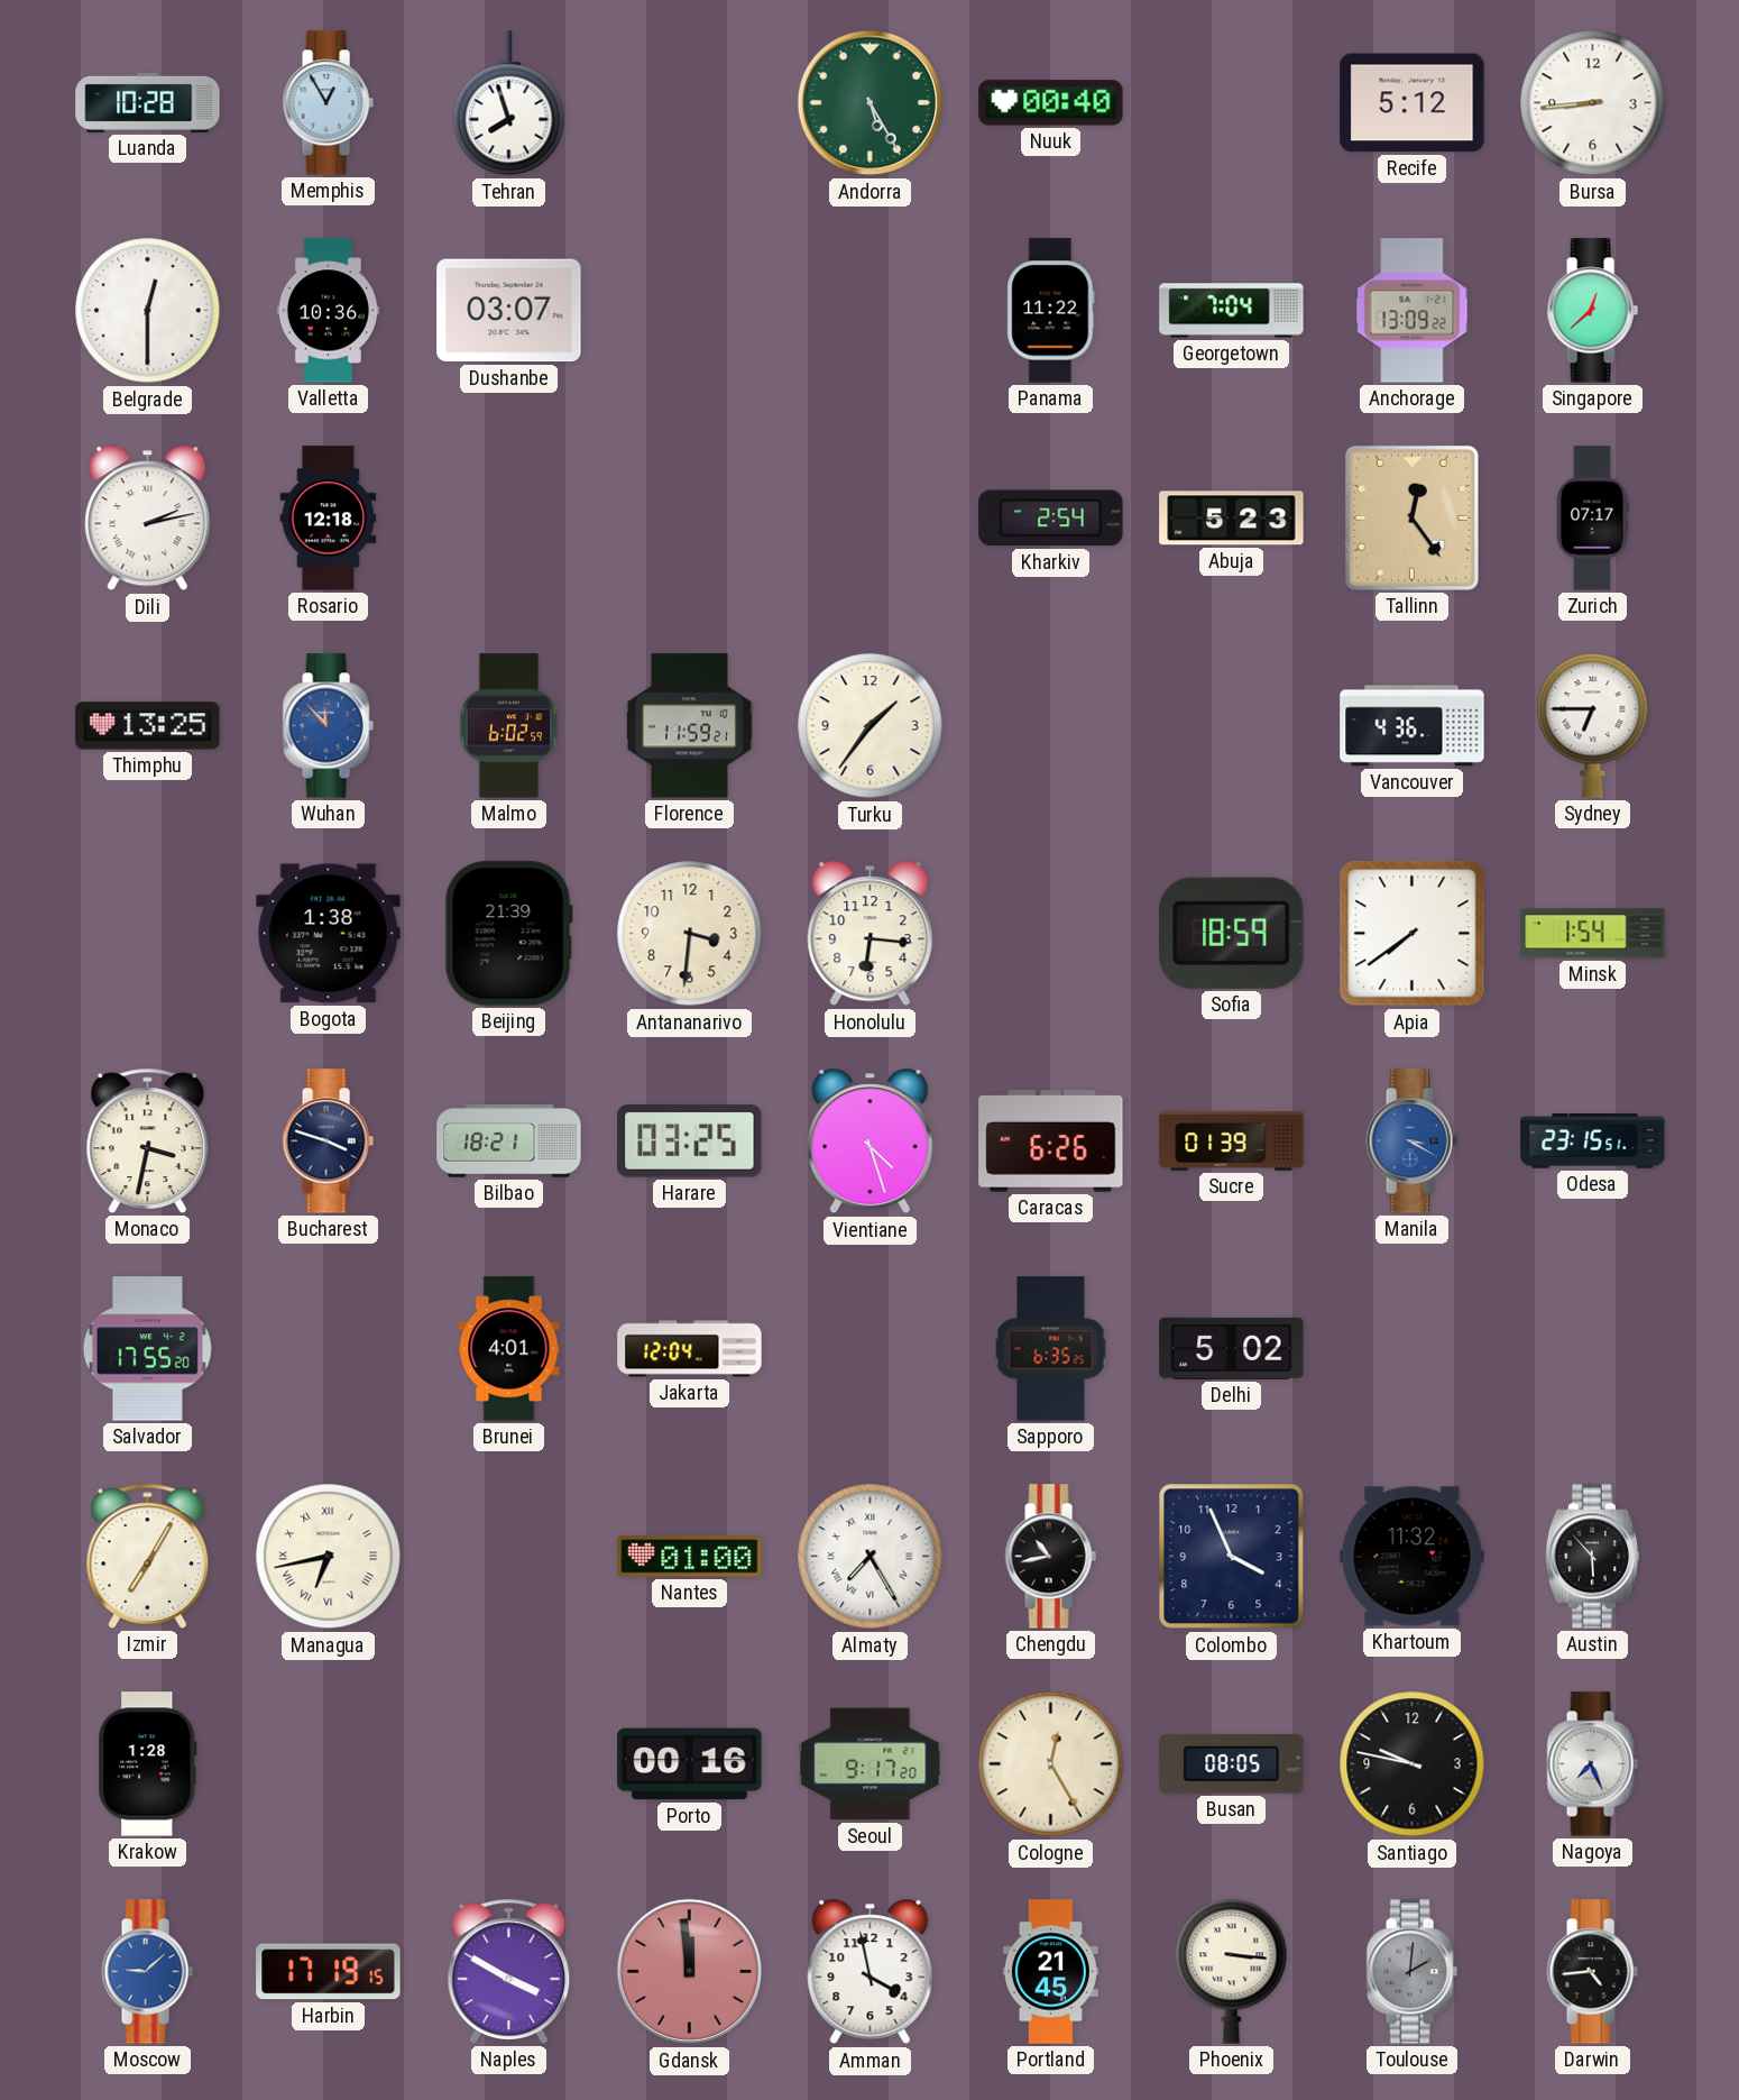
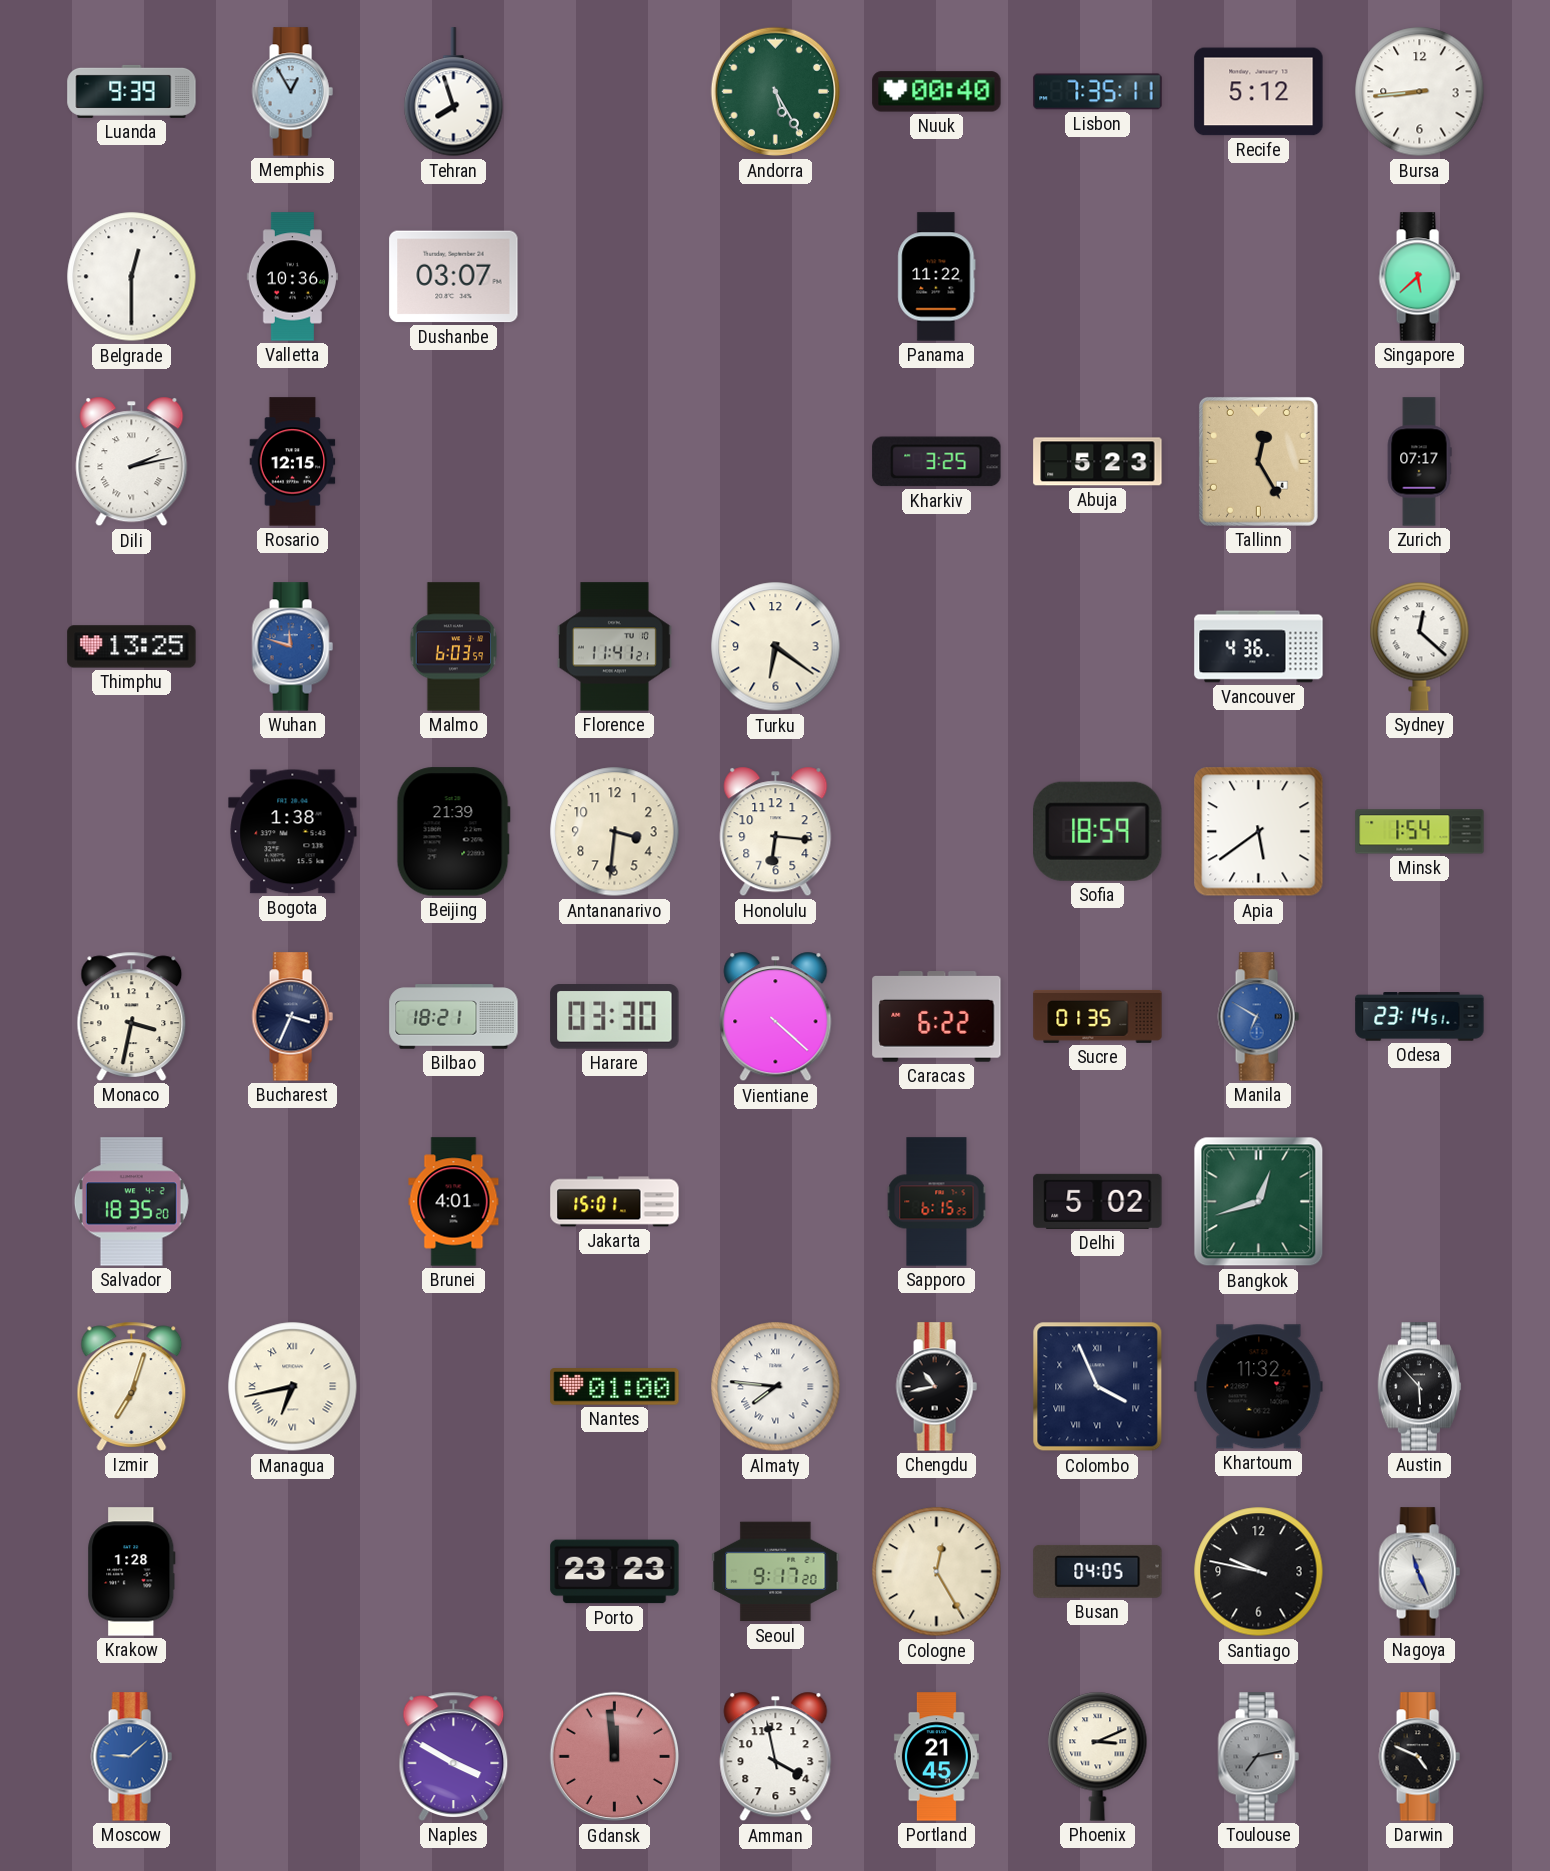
Luanda: 10:28 -> 9:39
Lisbon: none -> 7:35
Georgetown: 7:04 -> none
Anchorage: 13:09 -> none
Singapore: 12:38 -> 5:38
Rosario: 12:18 -> 12:15
Kharkiv: 2:54 -> 3:25
Tallinn: 12:24 -> 12:25
Wuhan: 11:53 -> 11:48
Malmo: 6:02 -> 6:03
Florence: 11:59 -> 11:41
Turku: 1:36 -> 6:21
Sydney: 6:45 -> 12:22
Apia: 7:39 -> 5:39
Bucharest: 3:48 -> 3:34
Harare: 03:25 -> 03:30
Vientiane: 4:27 -> 4:22
Caracas: 6:26 -> 6:22
Sucre: 01:39 -> 01:35
Manila: 3:20 -> 6:50
Odesa: 23:15 -> 23:14
Salvador: 17:55 -> 18:35
Jakarta: 12:04 -> 15:01
Sapporo: 6:35 -> 6:15
Bangkok: none -> 12:42
Izmir: 7:05 -> 7:03
Almaty: 7:25 -> 7:46
Colombo numerals: Arabic -> Roman
Porto: 00:16 -> 23:23
Busan: 08:05 -> 04:05
Nagoya: 7:26 -> 11:26
Harbin: 17:19 -> none
Phoenix: 3:16 -> 3:11
Toulouse: 2:01 -> 7:13
Darwin: 4:44 -> 4:49
